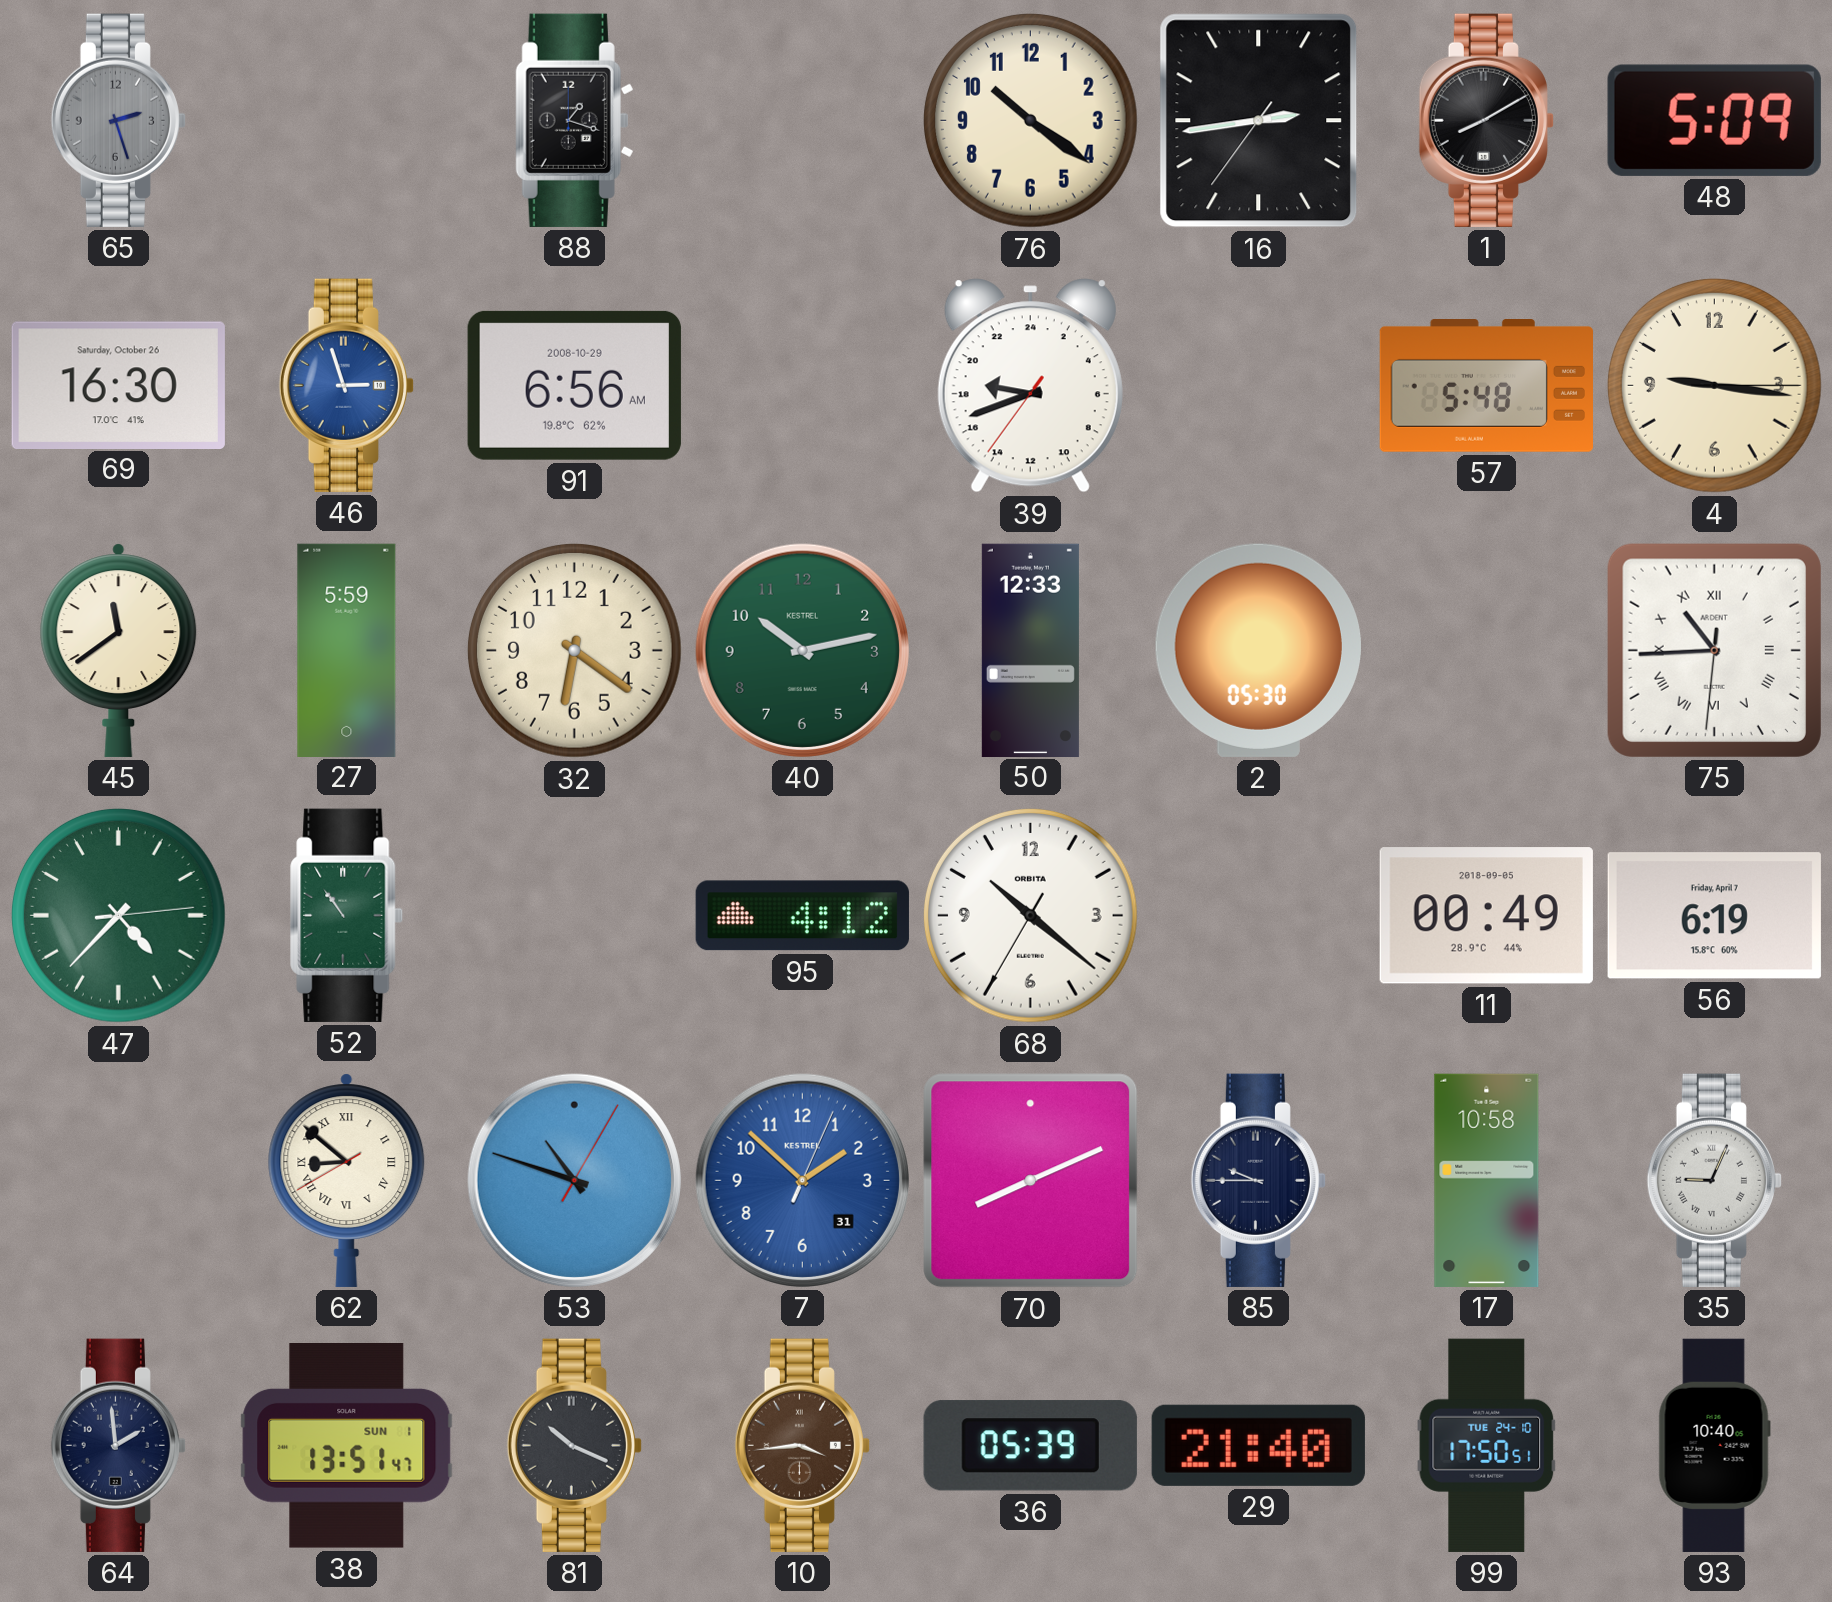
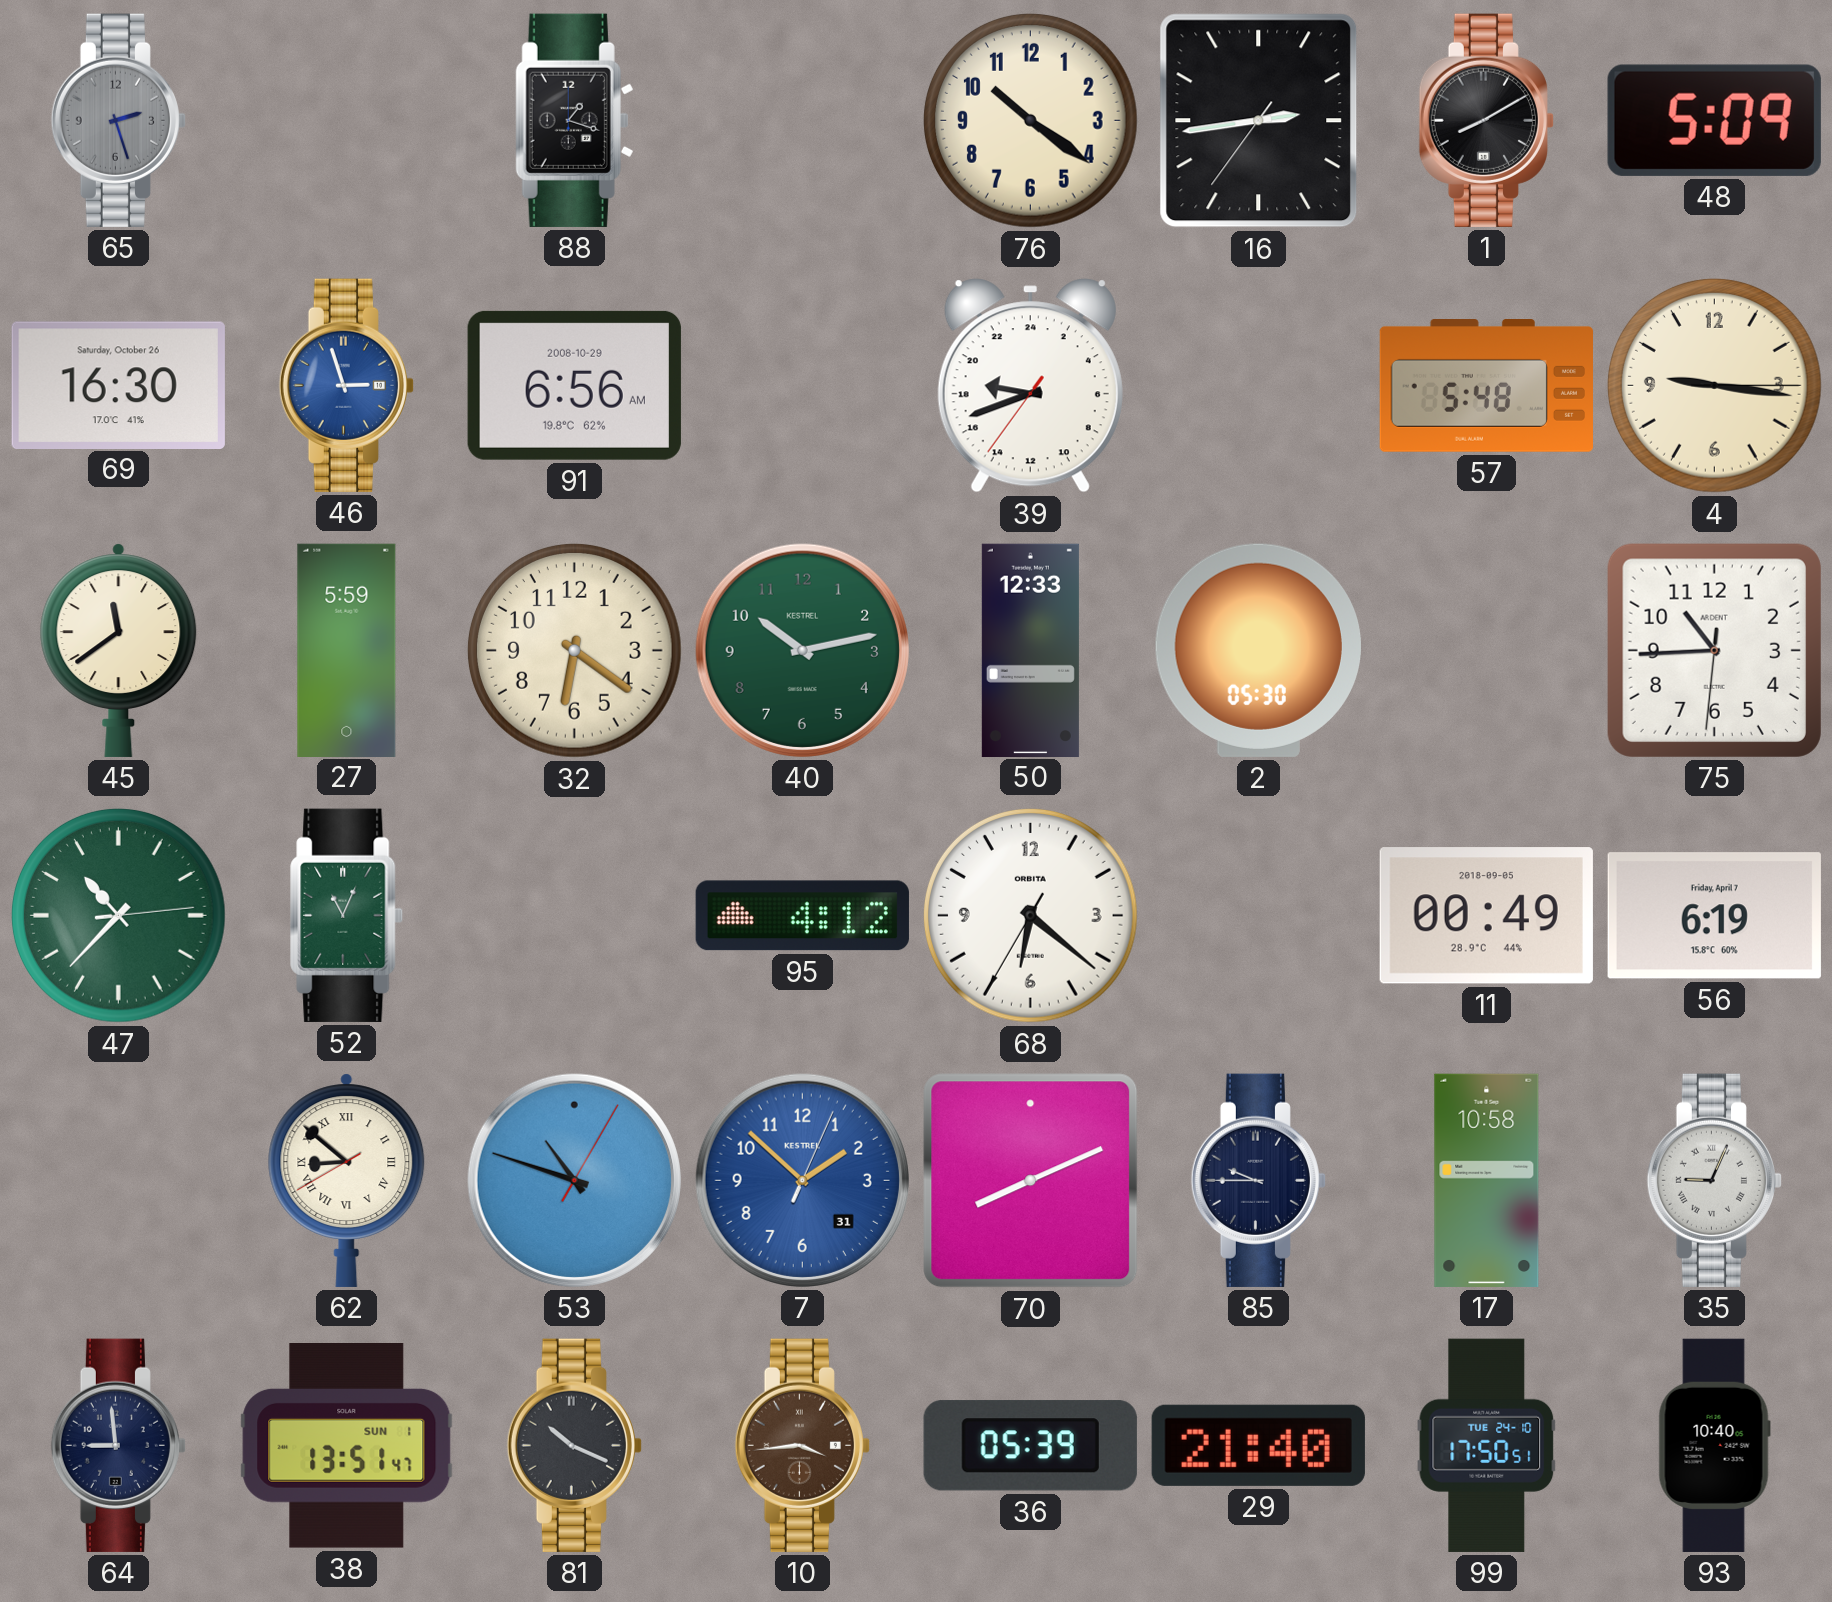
75 numerals: Roman -> Arabic
47: 4:37 -> 10:37
52: 10:54 -> 11:04
68: 10:21 -> 6:21
64: 1:59 -> 8:59
